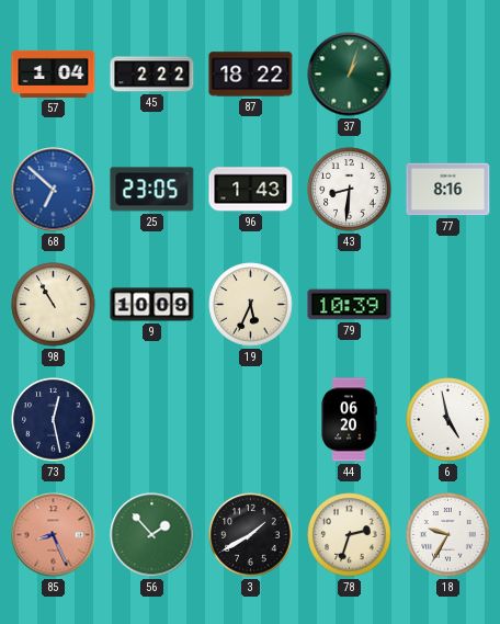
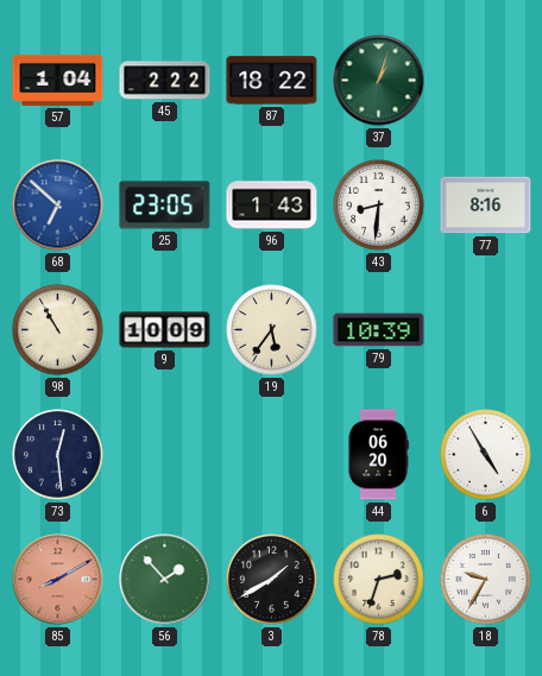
19: 5:34 -> 5:36
73: 12:28 -> 12:29
6: 4:58 -> 4:55
85: 8:26 -> 8:10
